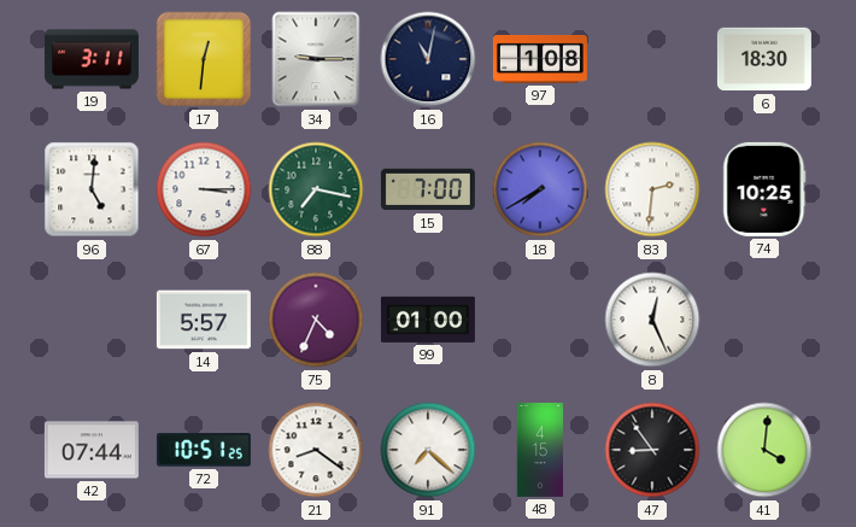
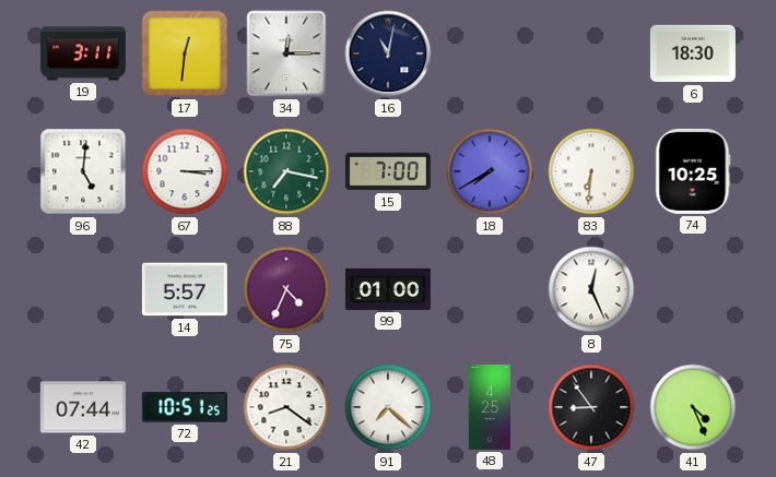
34: 9:15 -> 12:15
97: 1:08 -> none
83: 2:31 -> 6:31
48: 4:15 -> 4:25
41: 4:01 -> 4:26
